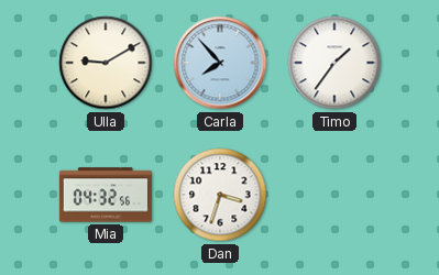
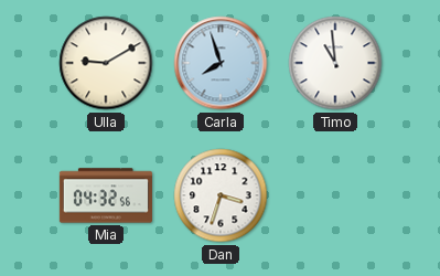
Carla: 7:53 -> 7:57
Timo: 1:36 -> 10:59
